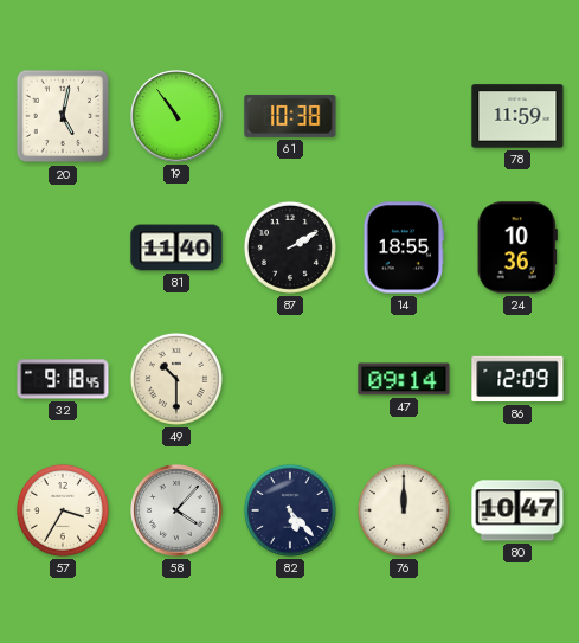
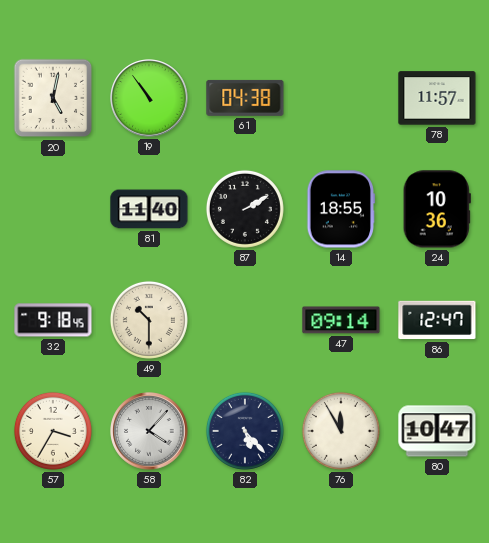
61: 10:38 -> 04:38
78: 11:59 -> 11:57
86: 12:09 -> 12:47
76: 12:00 -> 11:55
